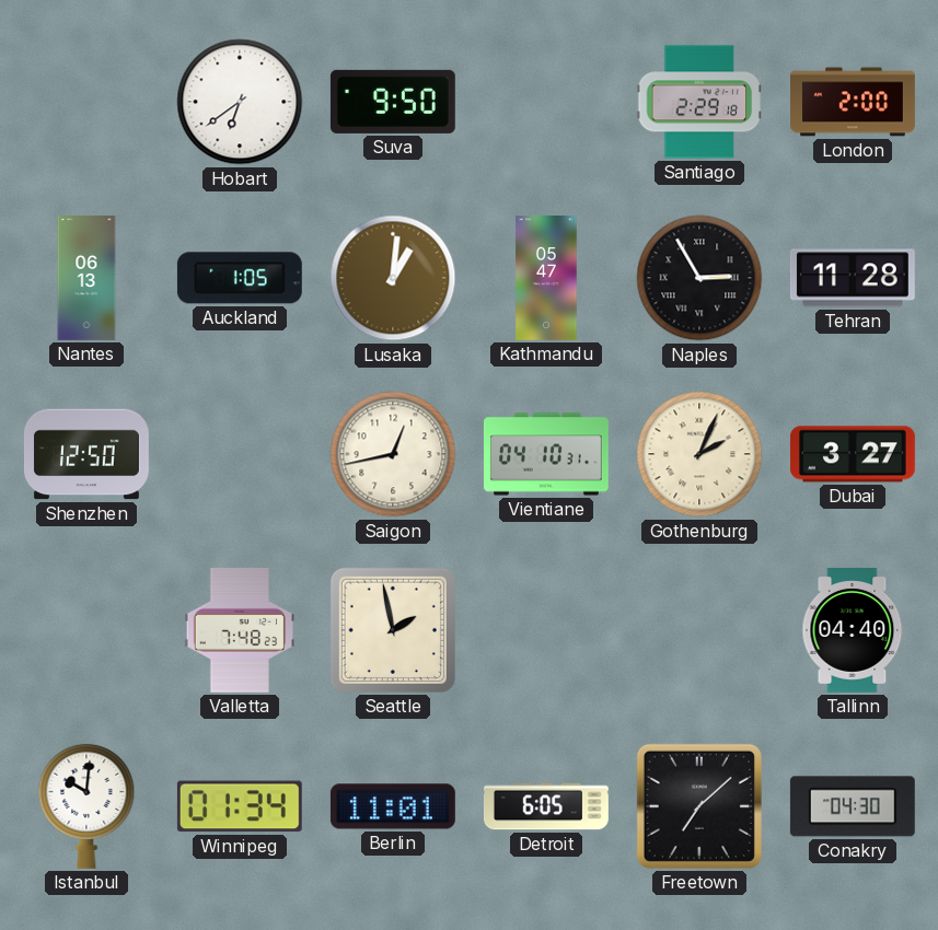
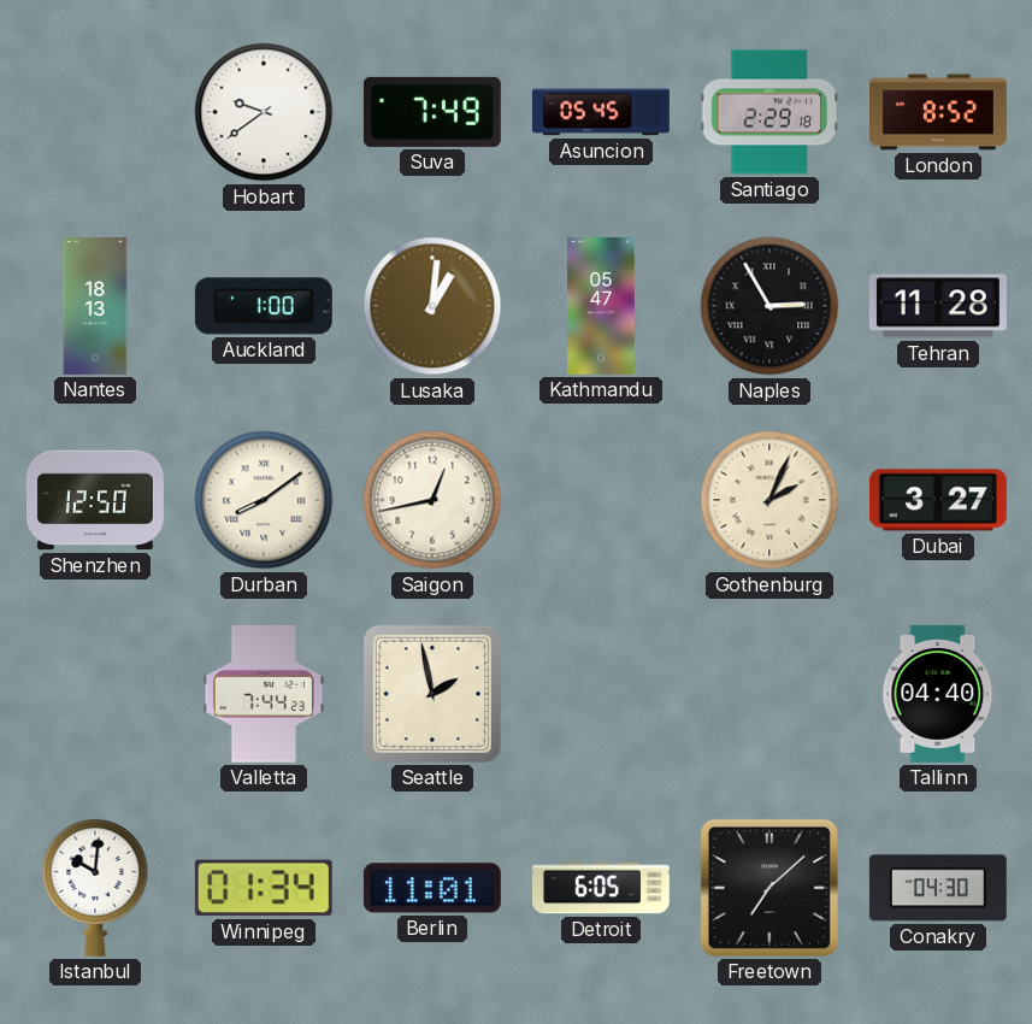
Hobart: 6:39 -> 9:39
Suva: 9:50 -> 7:49
Asuncion: none -> 05:45
London: 2:00 -> 8:52
Nantes: 06:13 -> 18:13
Auckland: 1:05 -> 1:00
Durban: none -> 8:09
Vientiane: 04:10 -> none
Valletta: 7:48 -> 7:44
